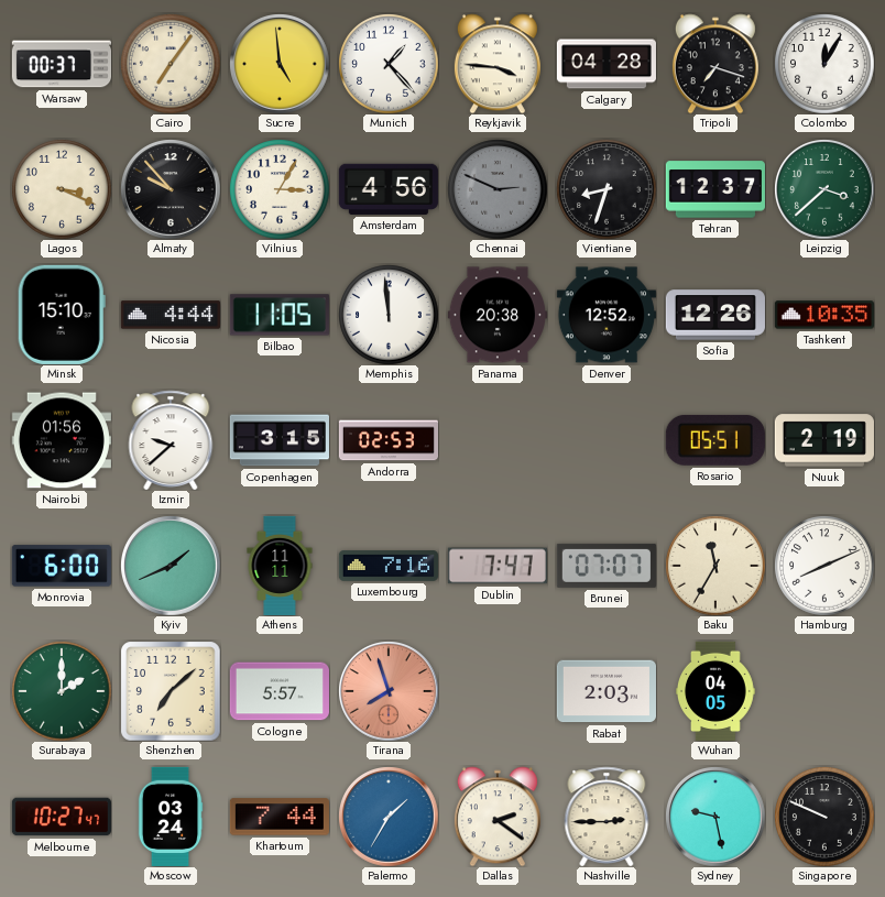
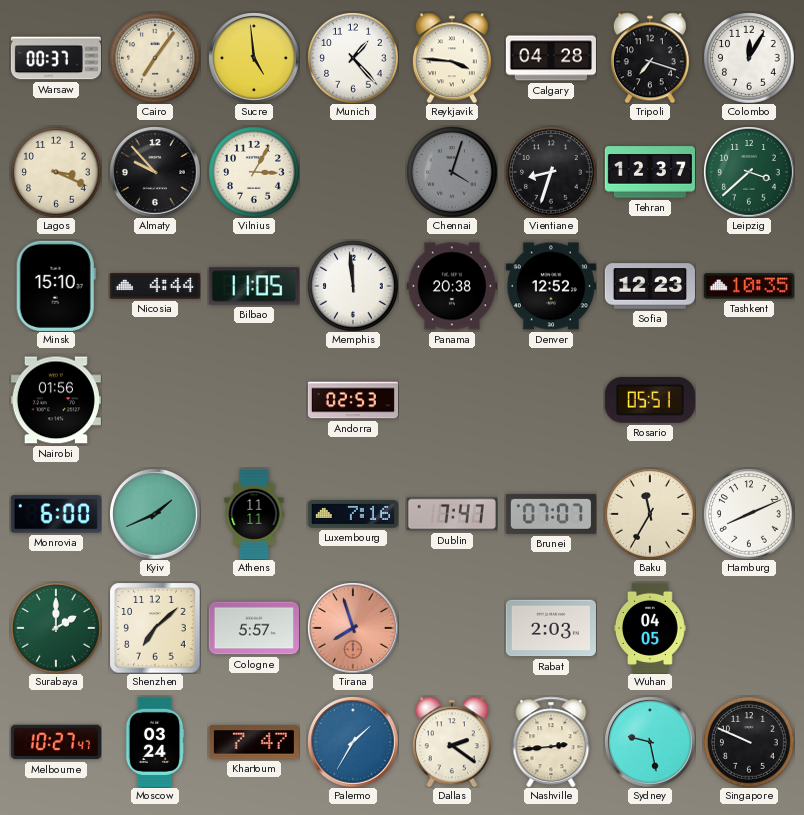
Amsterdam: 4:56 -> none
Chennai: 2:49 -> 4:03
Sofia: 12:26 -> 12:23
Izmir: 9:38 -> none
Copenhagen: 3:15 -> none
Nuuk: 2:19 -> none
Khartoum: 7:44 -> 7:47
Nashville: 2:45 -> 2:44
